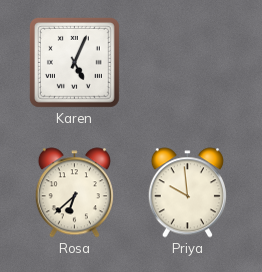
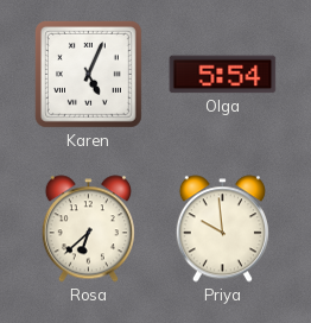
Olga: none -> 5:54
